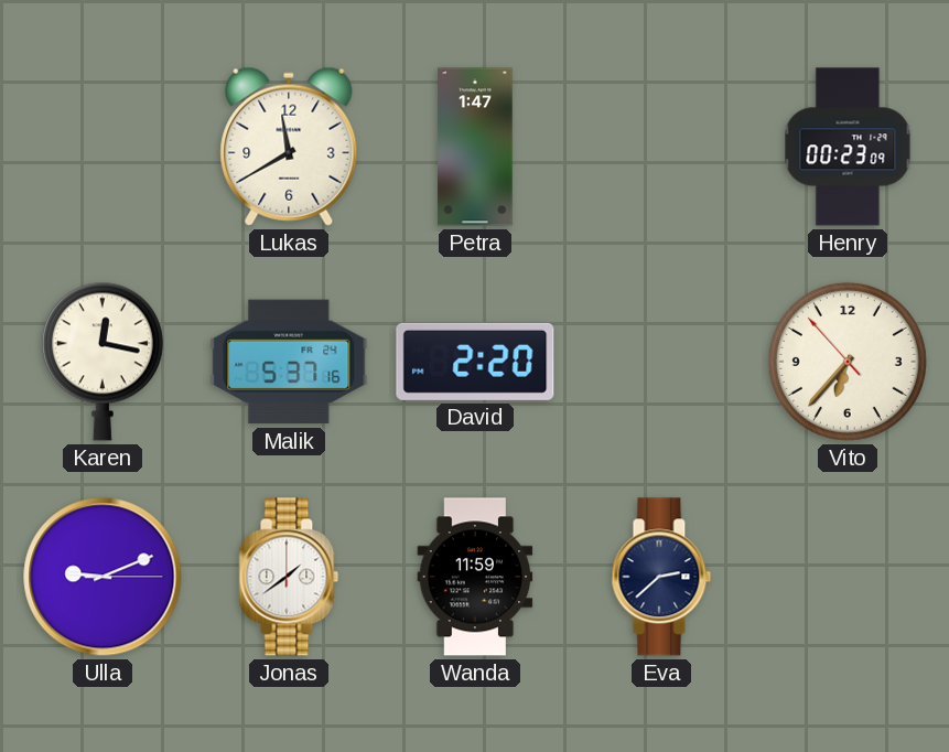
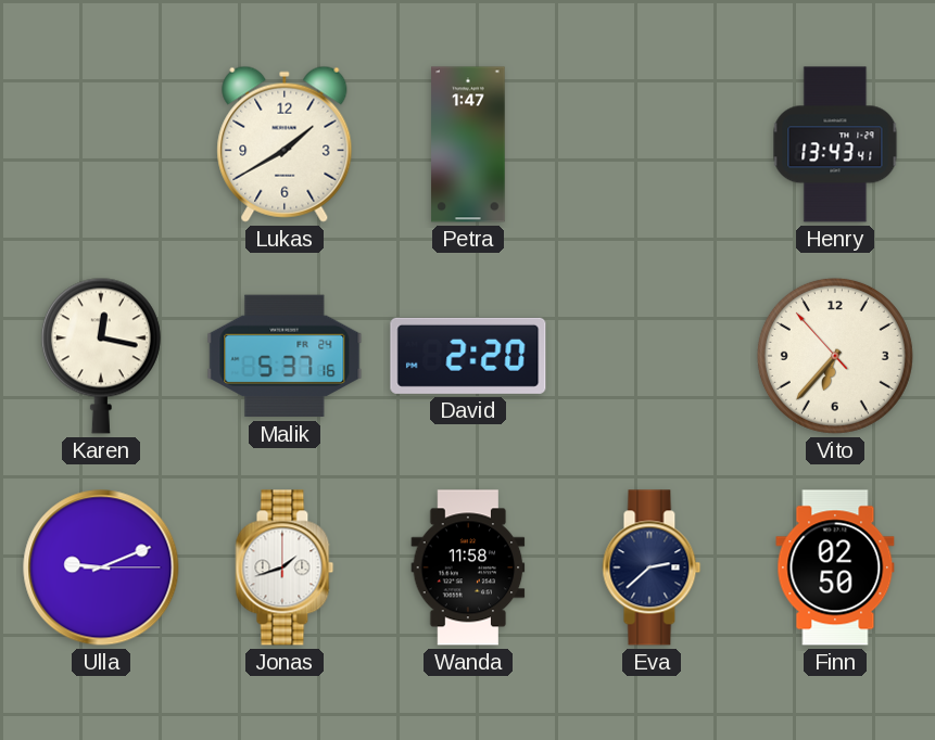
Lukas: 11:40 -> 1:40
Henry: 00:23 -> 13:43
Jonas: 1:39 -> 1:42
Wanda: 11:59 -> 11:58
Finn: none -> 02:50
